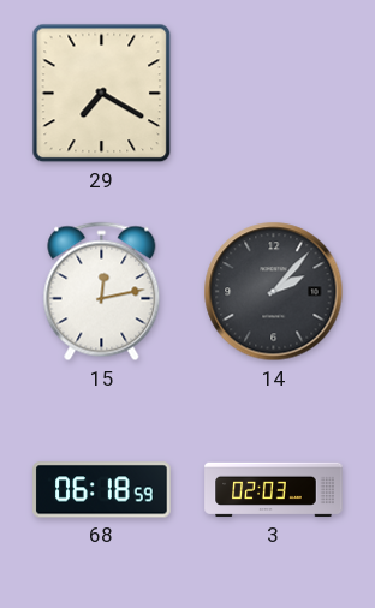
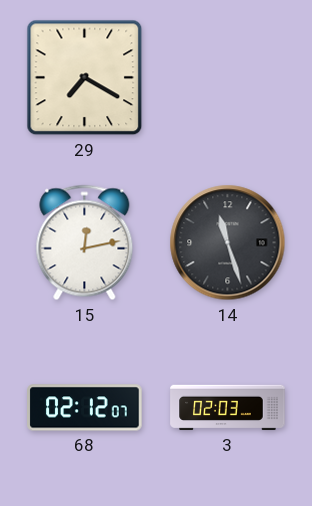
14: 2:07 -> 11:27
68: 06:18 -> 02:12
